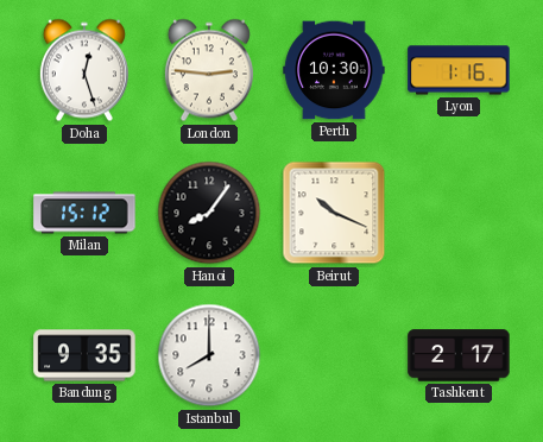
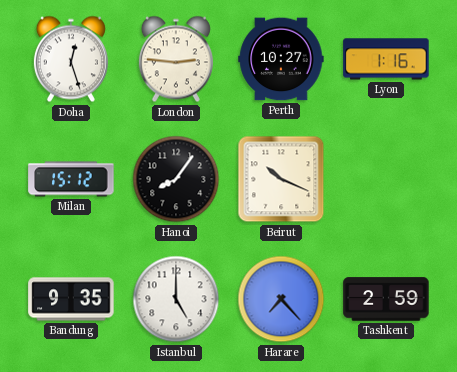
Perth: 10:30 -> 10:27
Istanbul: 8:00 -> 5:00
Harare: none -> 7:23
Tashkent: 2:17 -> 2:59
